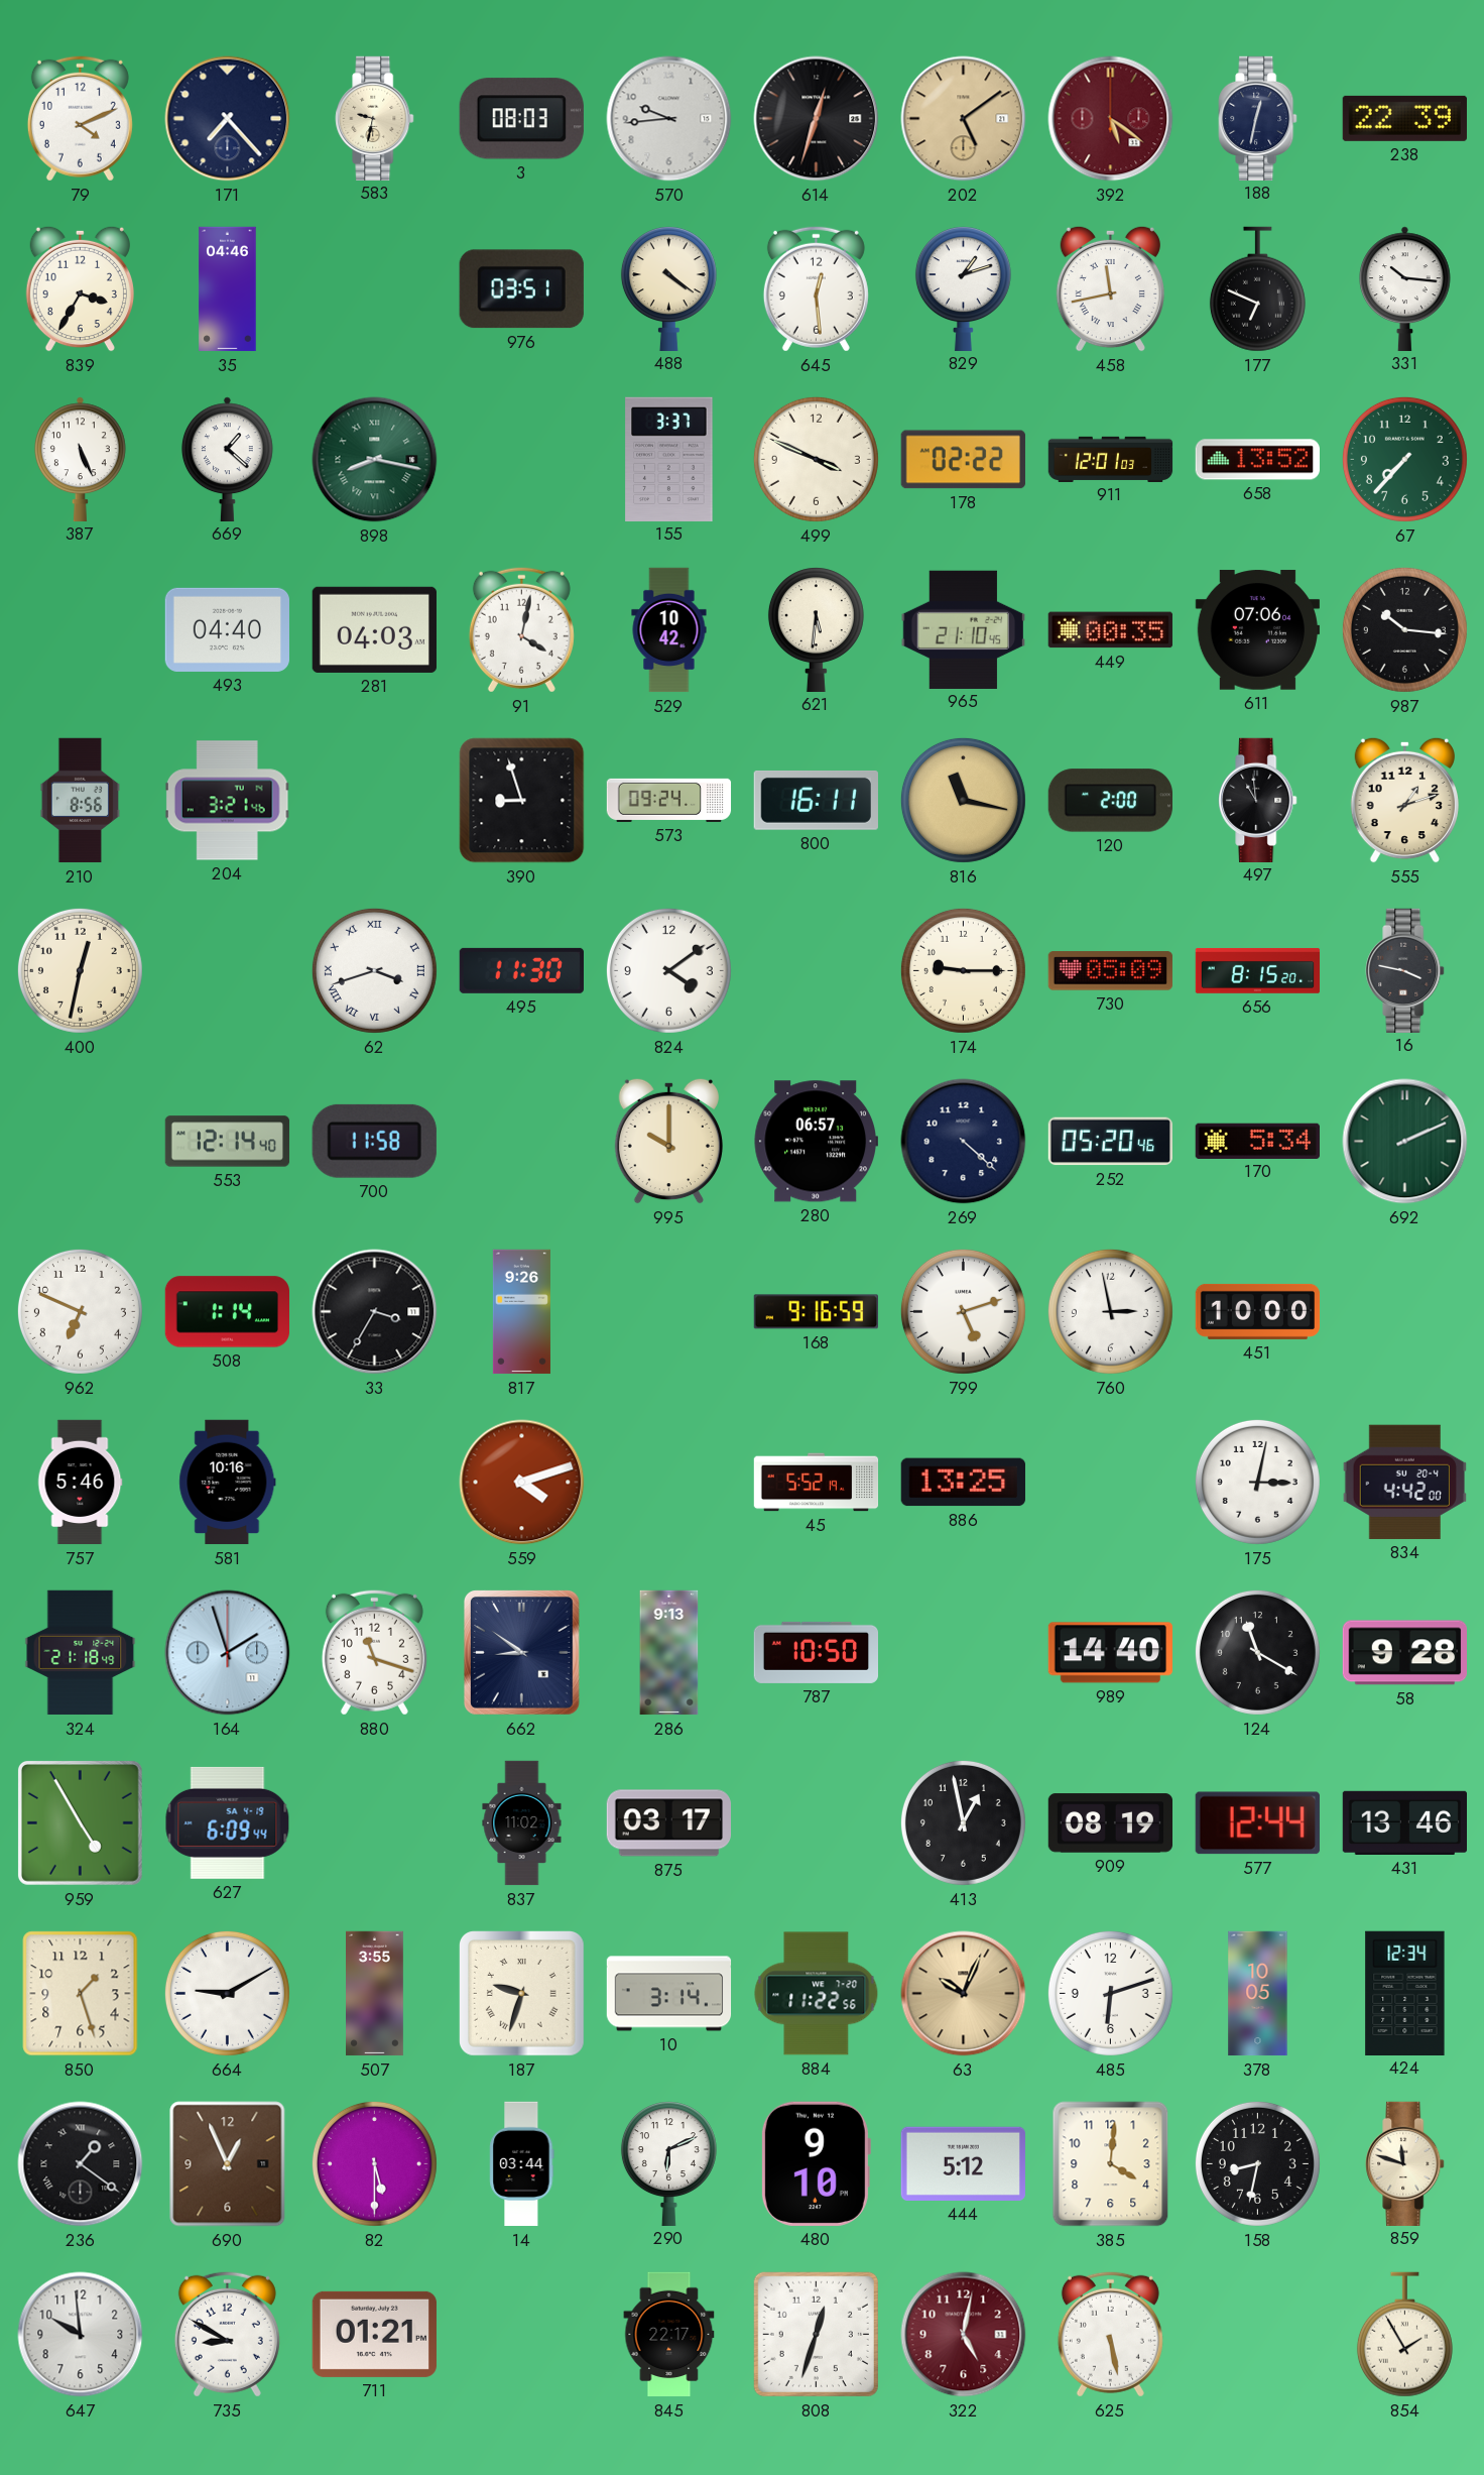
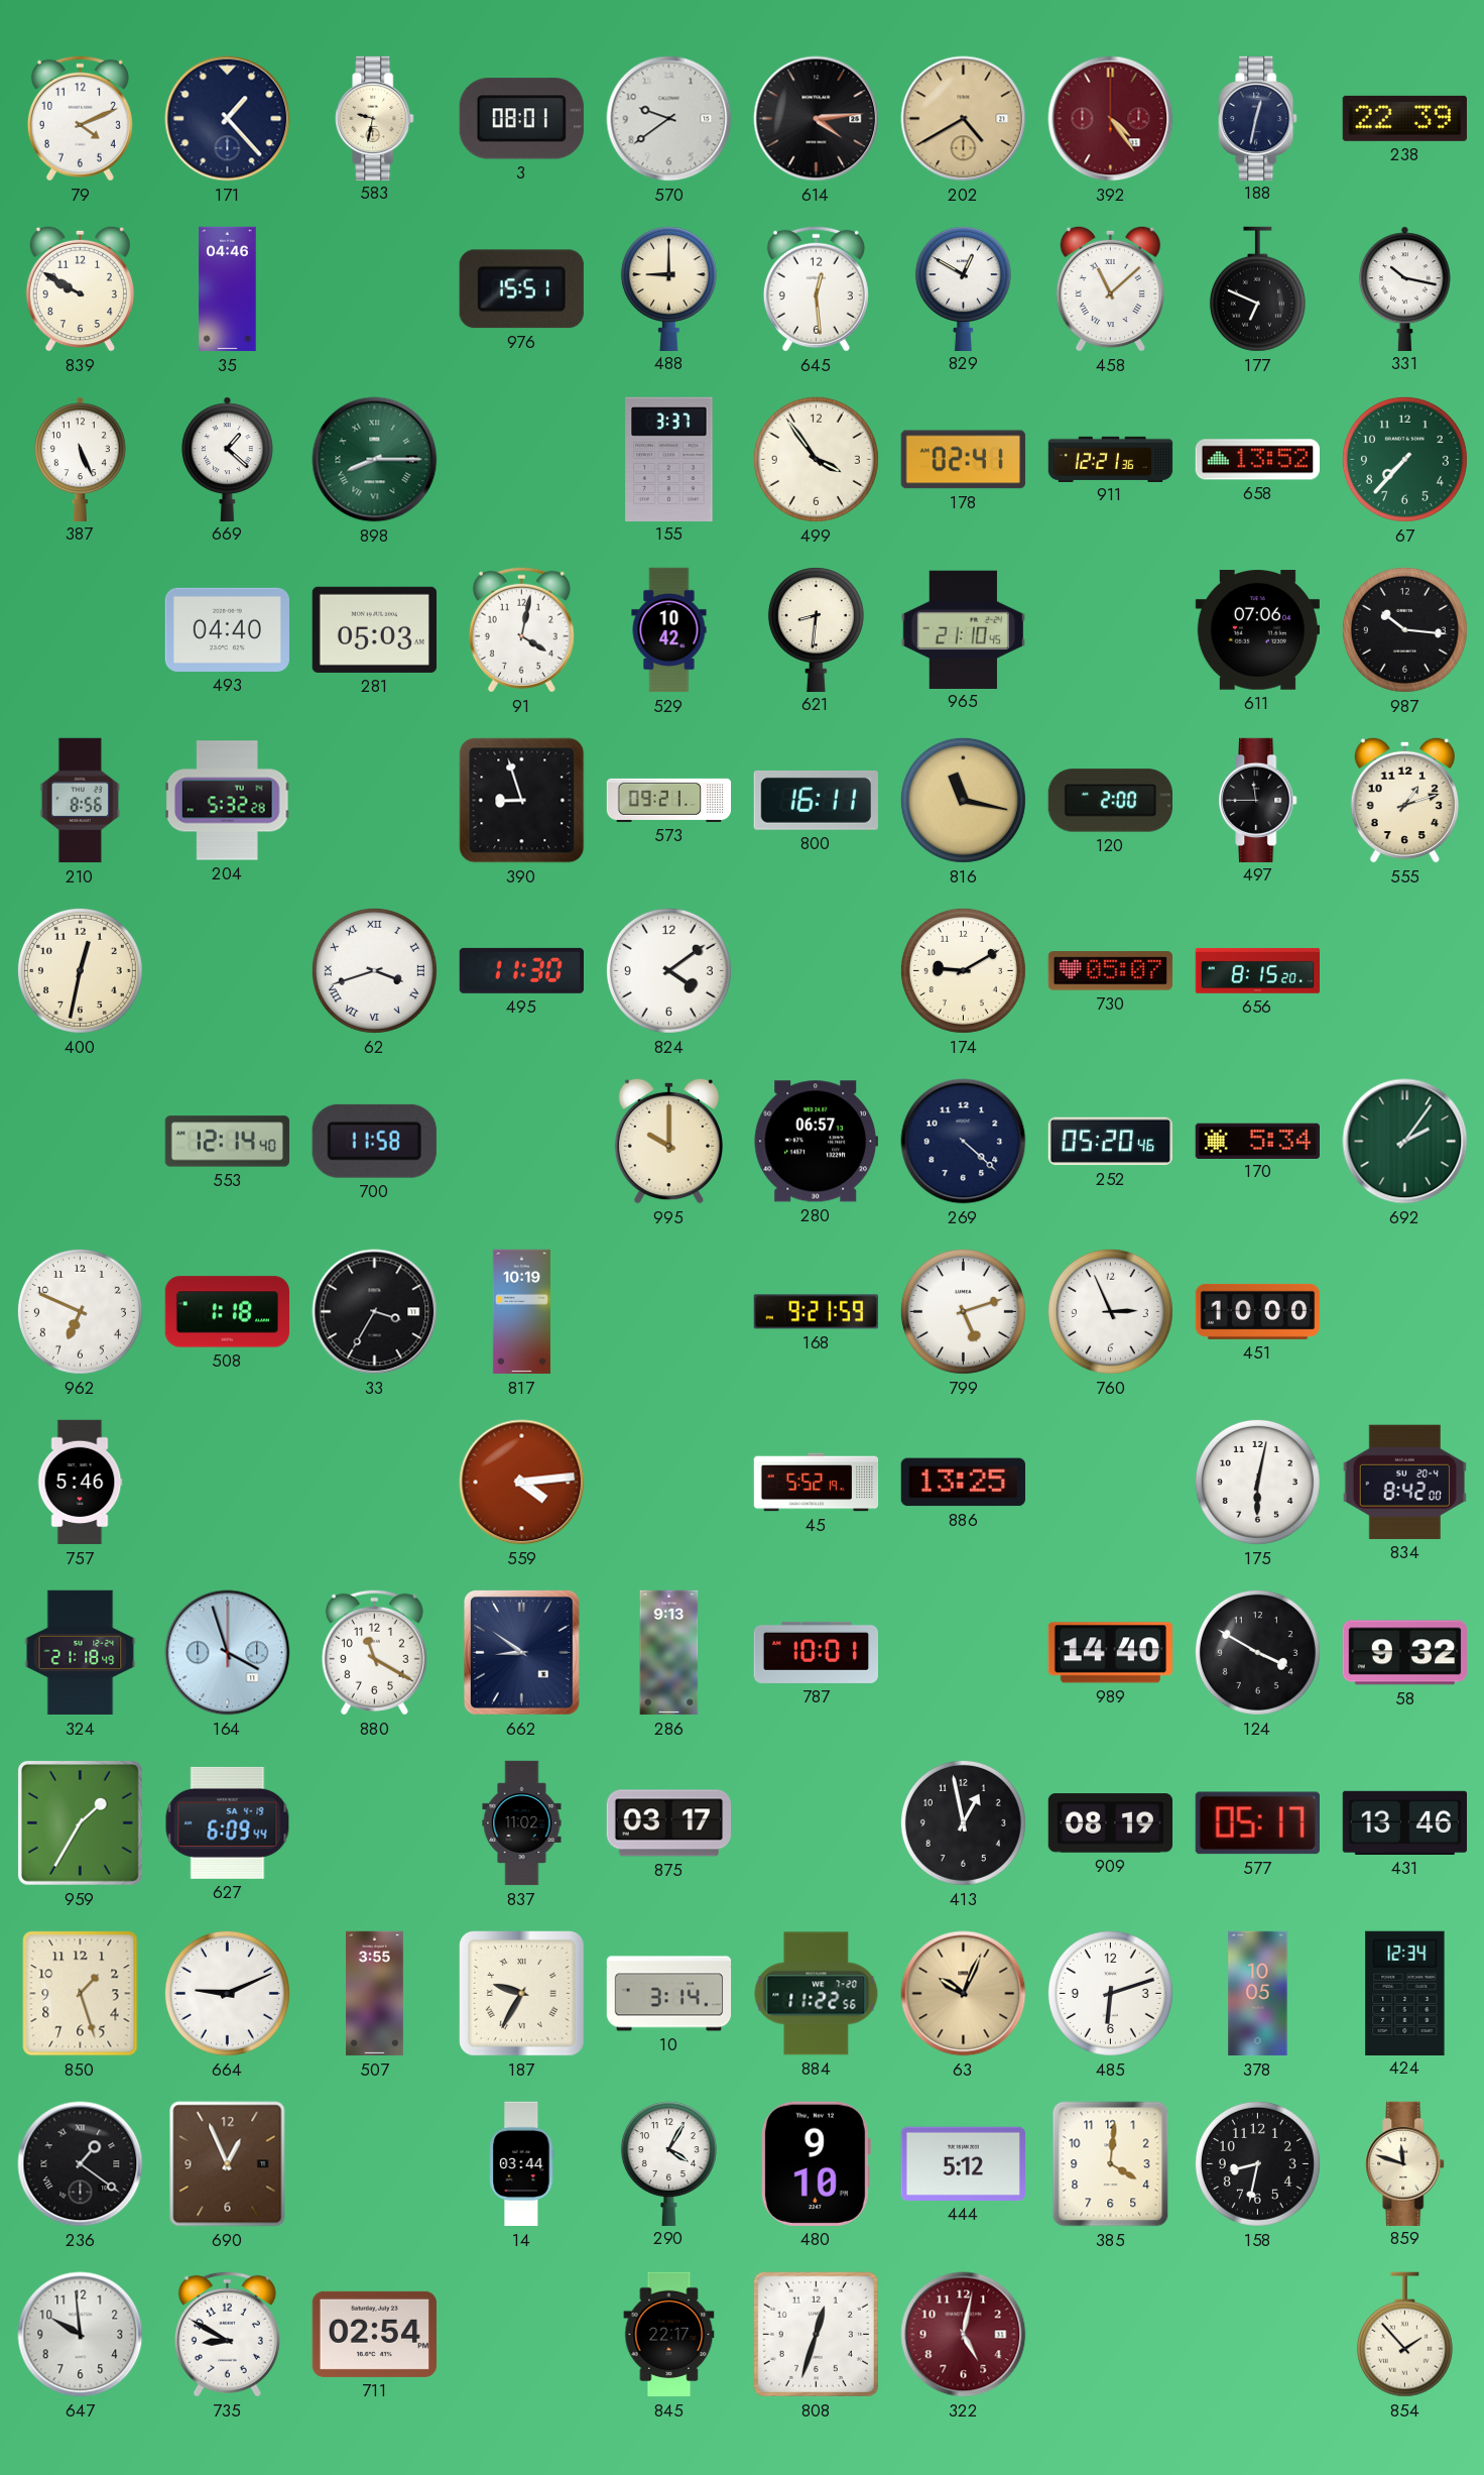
171: 7:23 -> 1:23
3: 08:03 -> 08:01
570: 9:44 -> 9:39
614: 12:33 -> 4:14
202: 5:09 -> 4:40
392: 5:21 -> 4:24
839: 3:35 -> 9:50
976: 03:51 -> 15:51
488: 4:21 -> 9:00
829: 1:12 -> 12:50
458: 11:43 -> 11:08
331: 10:16 -> 10:17
898: 8:17 -> 8:15
499: 3:49 -> 3:54
178: 02:22 -> 02:41
911: 12:01 -> 12:21
281: 04:03 -> 05:03
621: 5:31 -> 8:31
449: 00:35 -> none
204: 3:21 -> 5:32
573: 09:24 -> 09:21
497: 10:59 -> 11:45
174: 9:15 -> 9:10
730: 05:09 -> 05:07
16: 3:47 -> none
692: 2:11 -> 2:06
508: 1:14 -> 1:18
817: 9:26 -> 10:19
168: 9:16 -> 9:21
760: 2:58 -> 2:56
581: 10:16 -> none
559: 4:12 -> 4:14
175: 3:02 -> 6:02
834: 4:42 -> 8:42
164: 1:57 -> 3:57
880: 11:18 -> 11:20
787: 10:50 -> 10:01
124: 11:20 -> 3:50
58: 9:28 -> 9:32
959: 4:55 -> 1:35
577: 12:44 -> 05:17
664: 9:10 -> 9:11
187: 9:33 -> 9:35
82: 5:30 -> none
290: 6:11 -> 4:05
711: 01:21 -> 02:54
625: 5:28 -> none
854: 1:55 -> 1:53
